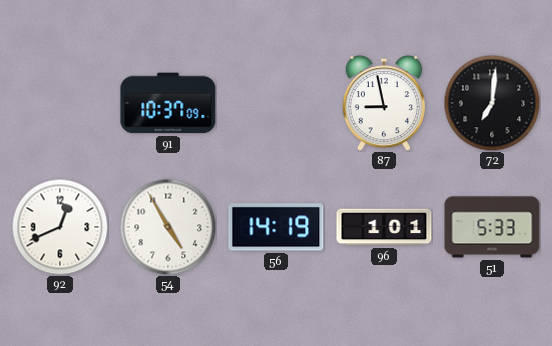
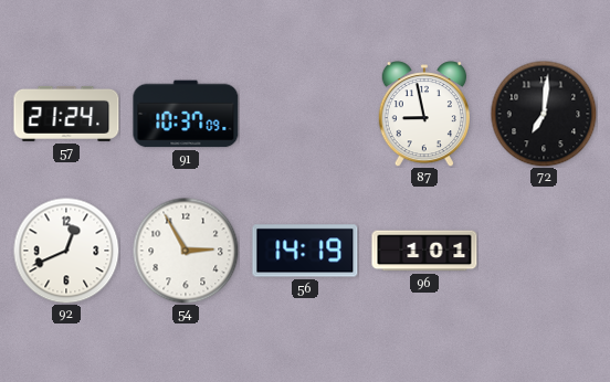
57: none -> 21:24
54: 4:55 -> 2:55
51: 5:33 -> none
